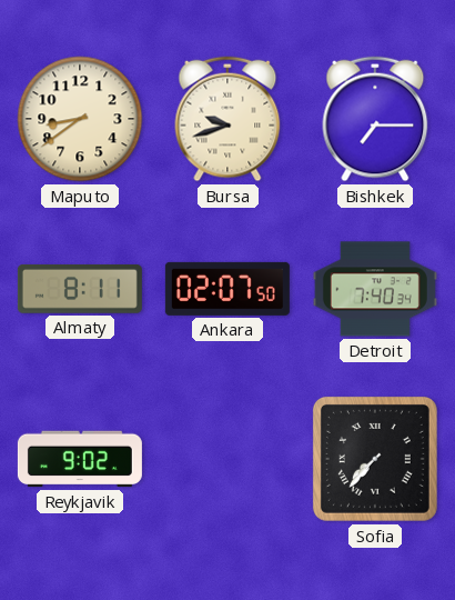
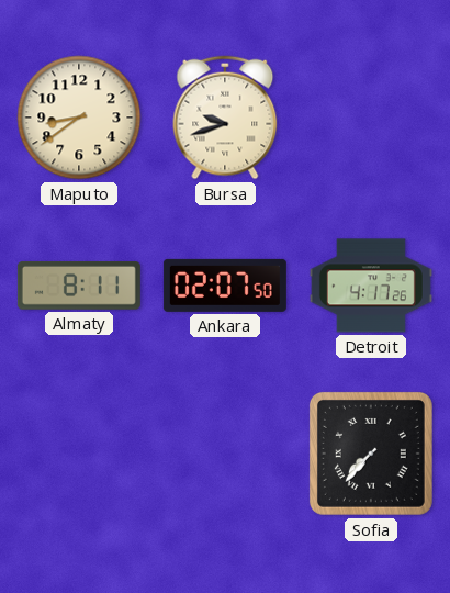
Bishkek: 7:15 -> none
Detroit: 7:40 -> 4:17
Reykjavik: 9:02 -> none
